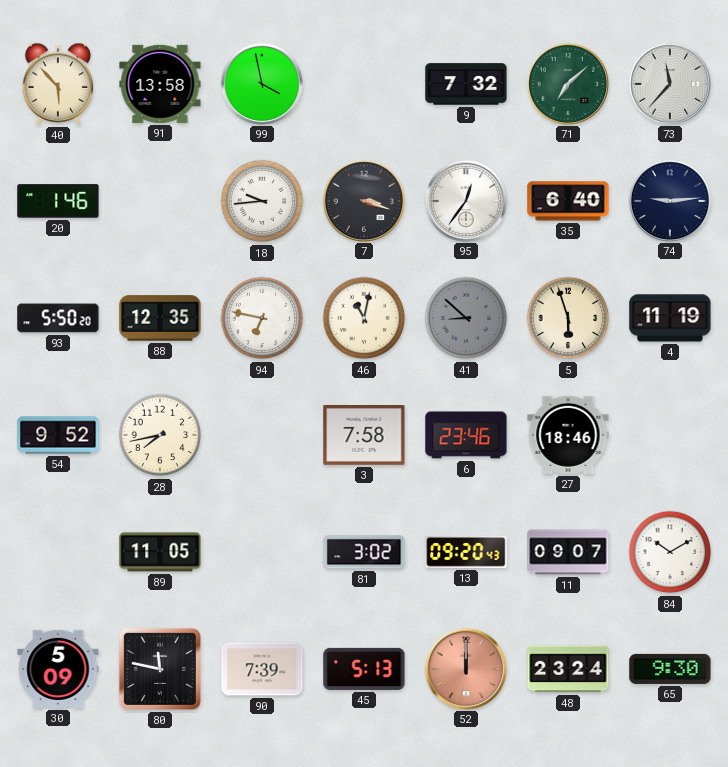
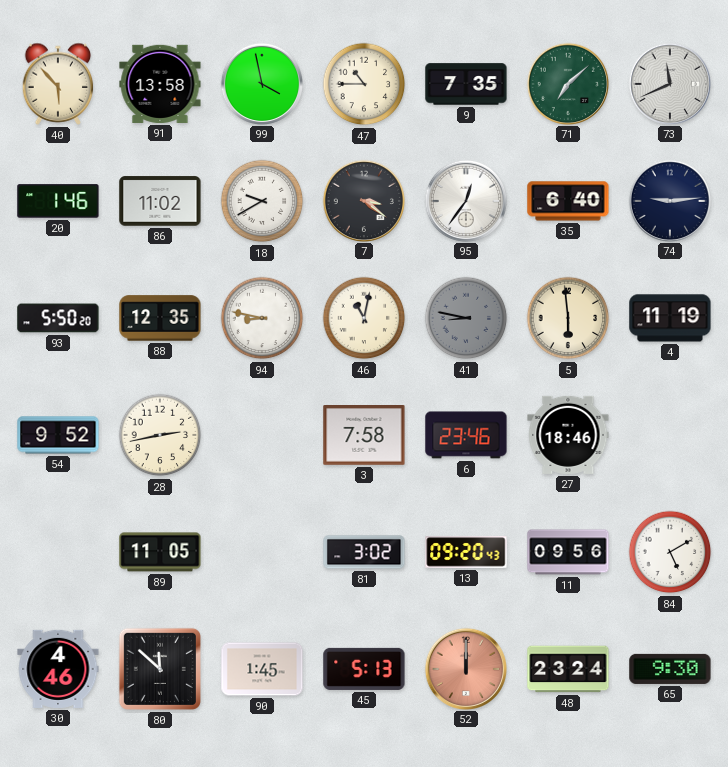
47: none -> 10:45
9: 7:32 -> 7:35
73: 11:37 -> 11:41
86: none -> 11:02
18: 9:44 -> 9:40
7: 3:18 -> 3:21
94: 6:47 -> 8:47
41: 8:52 -> 8:47
5: 5:57 -> 5:59
28: 7:43 -> 2:43
11: 09:07 -> 09:56
84: 10:10 -> 5:10
30: 5:09 -> 4:46
80: 11:47 -> 11:52
90: 7:39 -> 1:45
